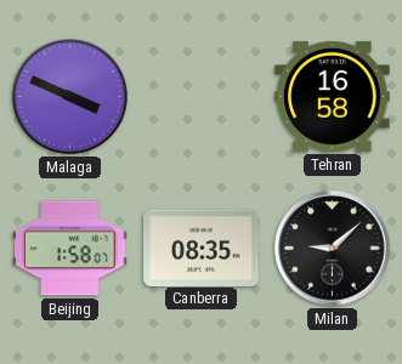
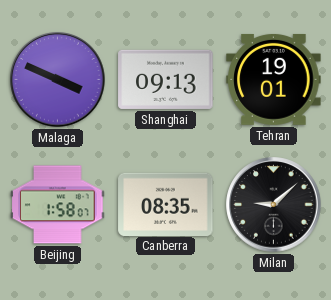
Shanghai: none -> 09:13
Tehran: 16:58 -> 19:01
